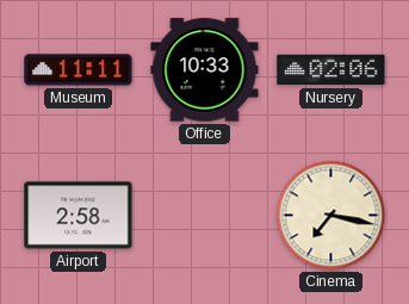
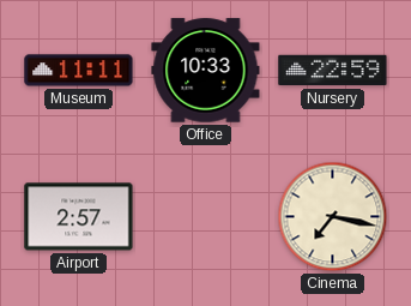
Nursery: 02:06 -> 22:59
Airport: 2:58 -> 2:57
